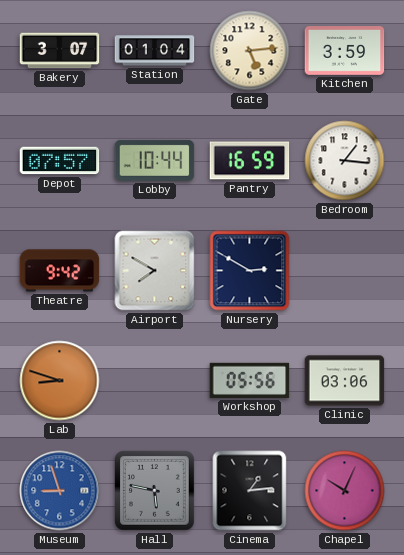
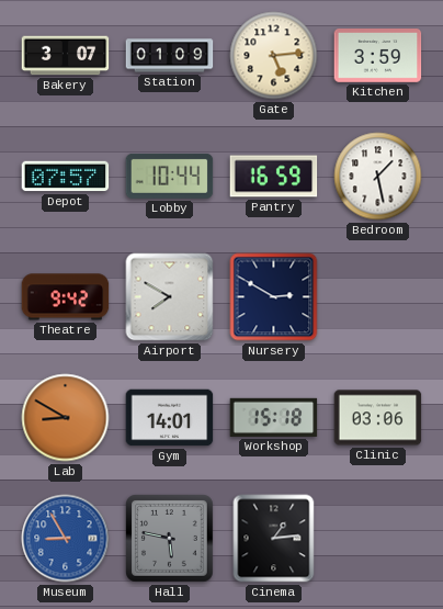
Station: 01:04 -> 01:09
Bedroom: 1:16 -> 1:28
Lab: 8:48 -> 8:50
Gym: none -> 14:01
Workshop: 05:56 -> 15:18
Museum: 8:57 -> 8:55
Chapel: 10:04 -> none
